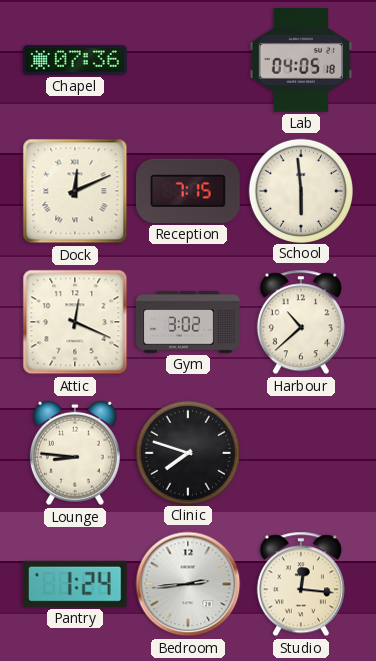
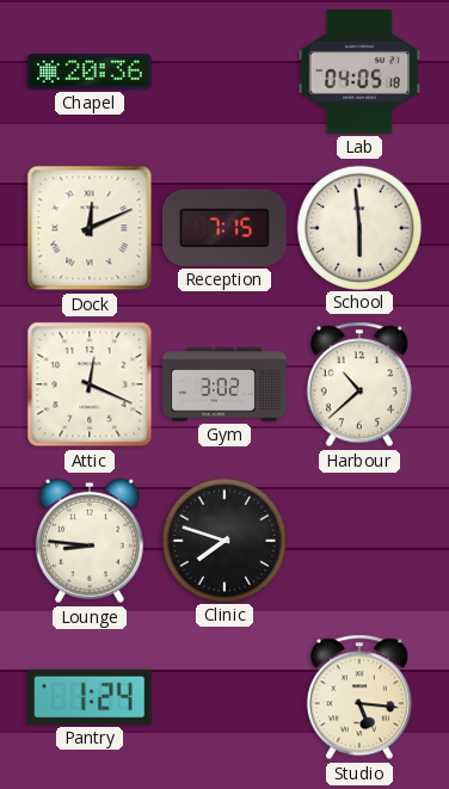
Chapel: 07:36 -> 20:36
Bedroom: 2:44 -> none
Studio: 12:16 -> 5:16
